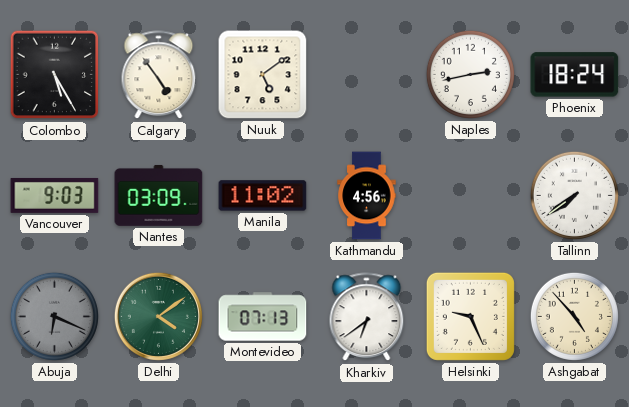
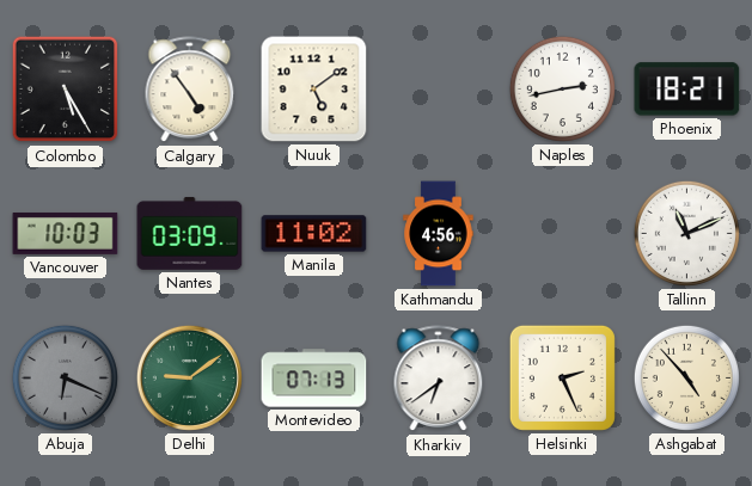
Phoenix: 18:24 -> 18:21
Vancouver: 9:03 -> 10:03
Tallinn: 7:39 -> 11:11
Delhi: 4:09 -> 9:09
Helsinki: 9:26 -> 2:26
